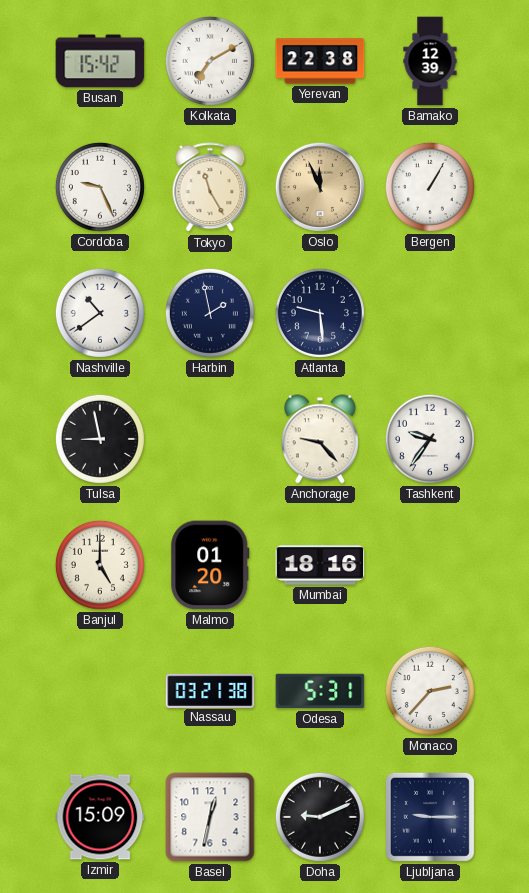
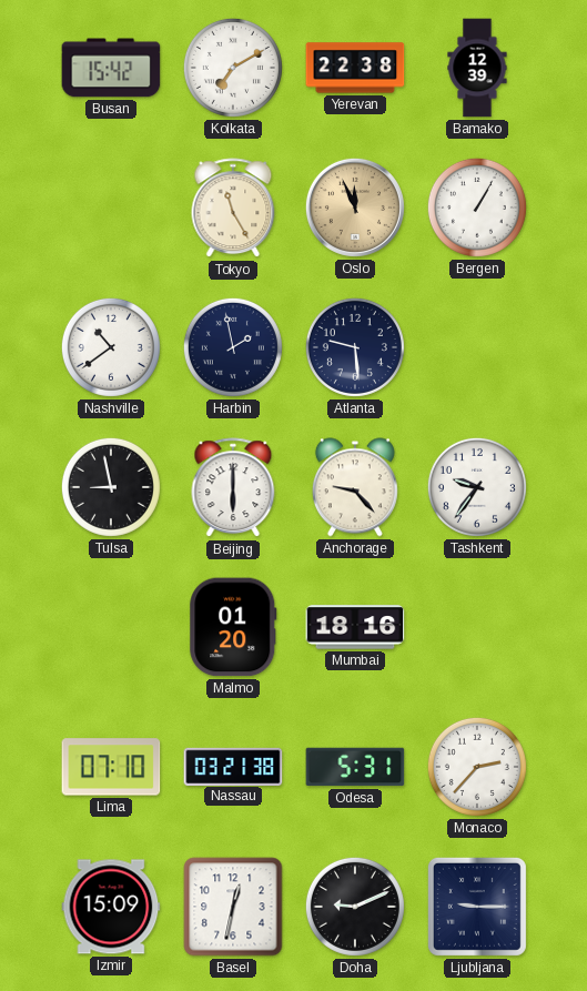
Cordoba: 9:26 -> none
Beijing: none -> 6:00
Banjul: 5:00 -> none
Lima: none -> 07:10
